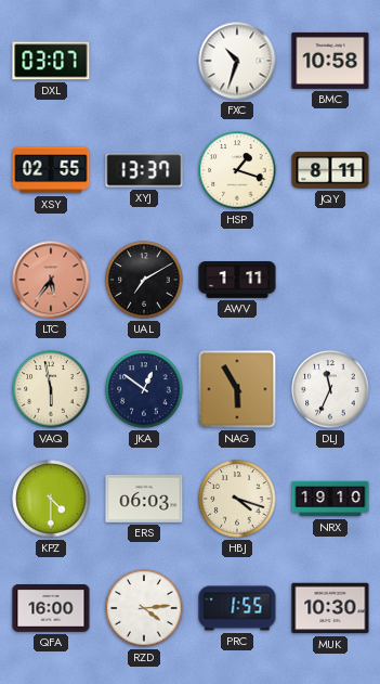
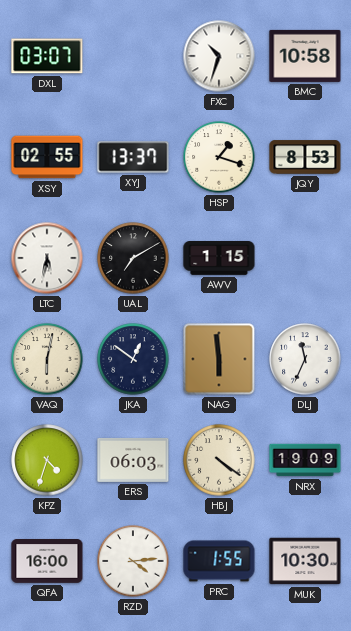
JQY: 8:11 -> 8:53
LTC: 5:36 -> 5:32
LTC dial: salmon -> white
AWV: 1:11 -> 1:15
VAQ: 5:58 -> 6:02
NAG: 5:55 -> 5:59
KPZ: 4:30 -> 4:33
HBJ: 4:18 -> 4:21
NRX: 19:10 -> 19:09
